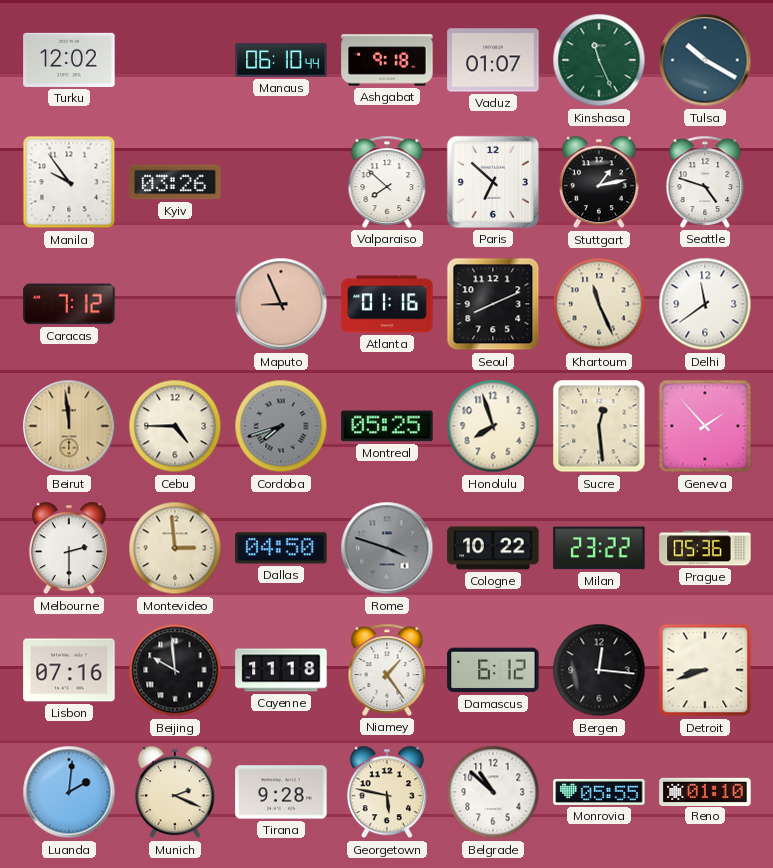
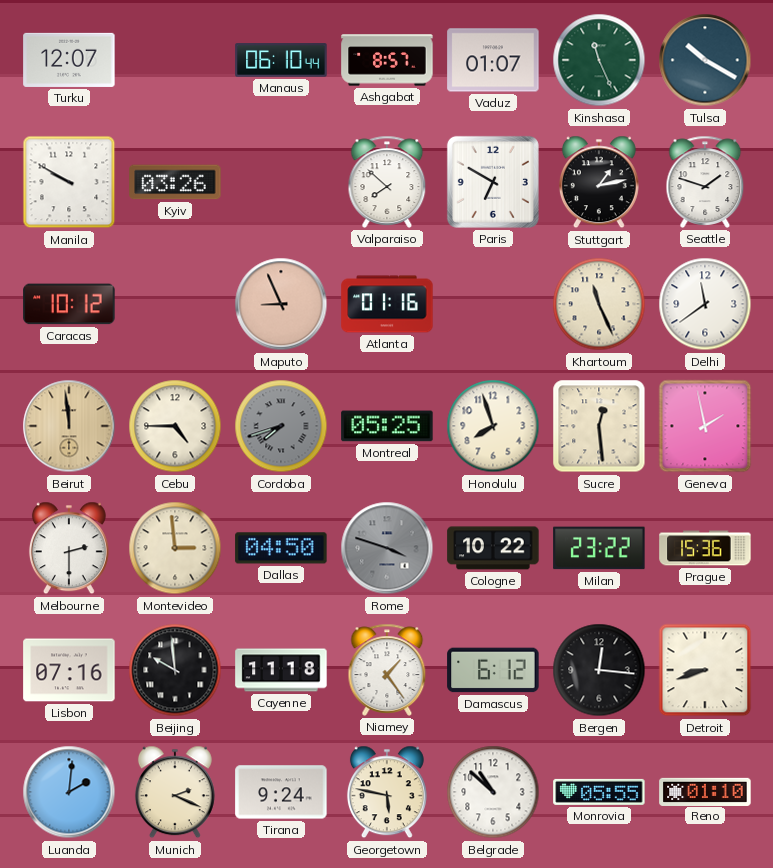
Turku: 12:02 -> 12:07
Ashgabat: 9:18 -> 8:57
Manila: 9:54 -> 9:50
Paris: 6:52 -> 6:50
Seattle: 4:48 -> 1:48
Caracas: 7:12 -> 10:12
Seoul: 8:11 -> none
Geneva: 1:53 -> 1:58
Prague: 05:36 -> 15:36
Tirana: 9:28 -> 9:24
